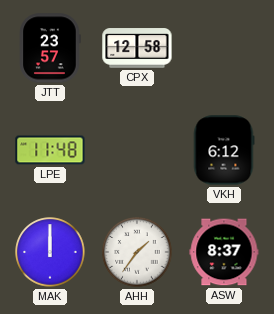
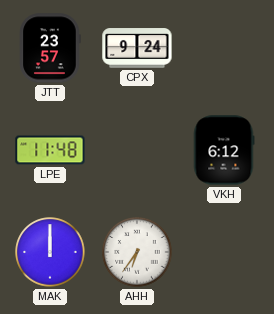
CPX: 12:58 -> 9:24
AHH: 1:36 -> 6:36
ASW: 8:37 -> none
